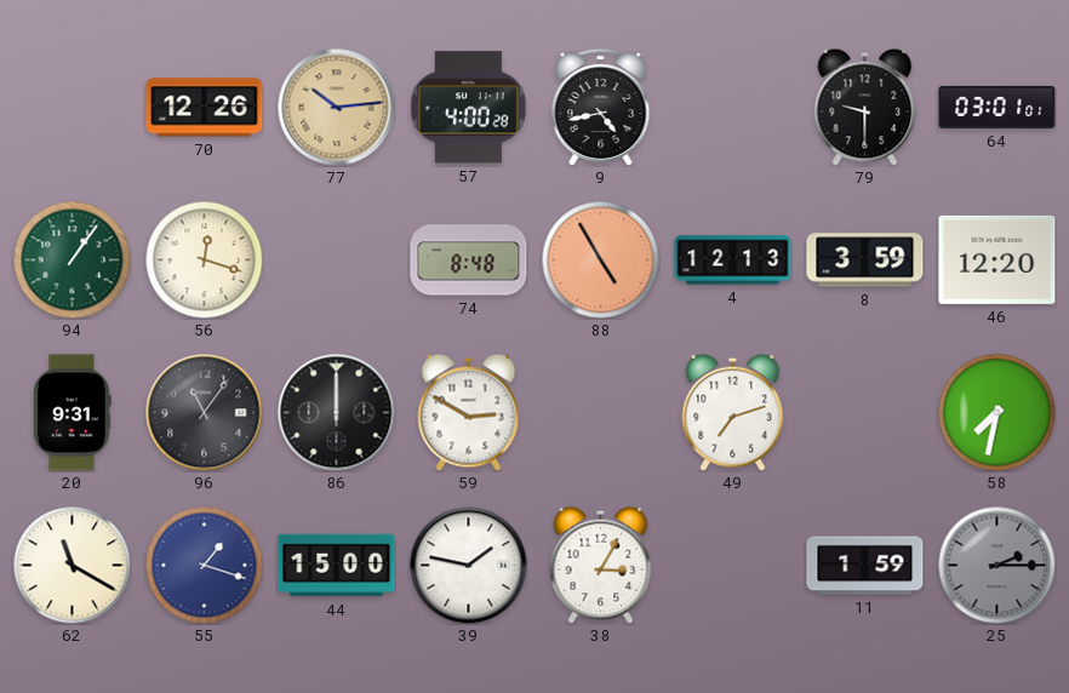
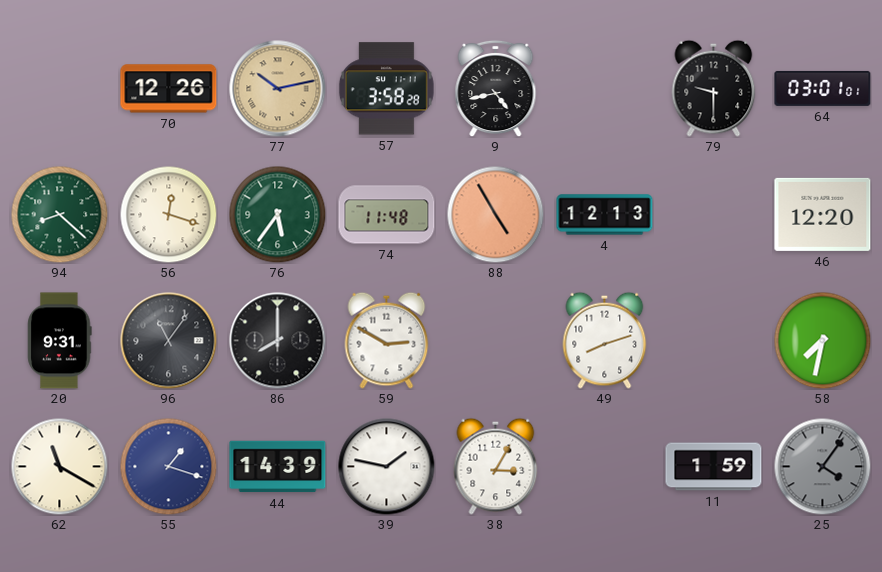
77: 10:14 -> 10:13
57: 4:00 -> 3:58
94: 1:06 -> 8:22
76: none -> 5:36
74: 8:48 -> 11:48
8: 3:59 -> none
86: 12:00 -> 8:00
49: 7:12 -> 8:12
44: 15:00 -> 14:39
25: 2:15 -> 4:06
